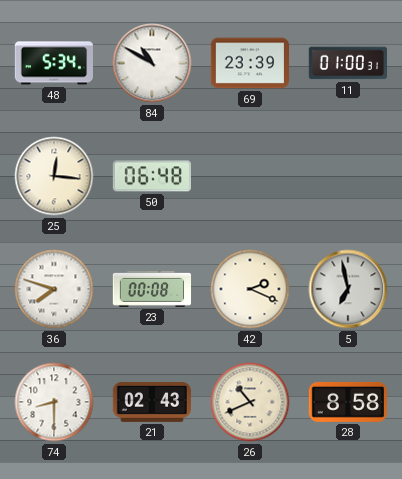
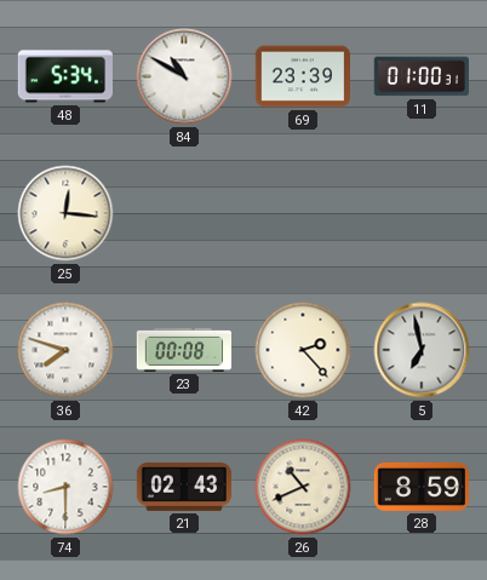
50: 06:48 -> none
42: 2:19 -> 2:23
28: 8:58 -> 8:59
